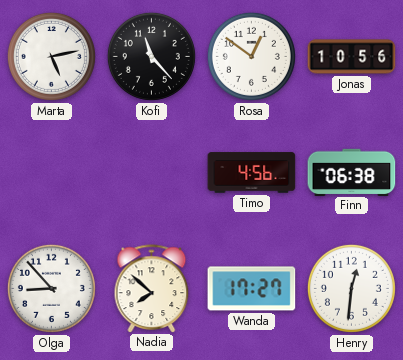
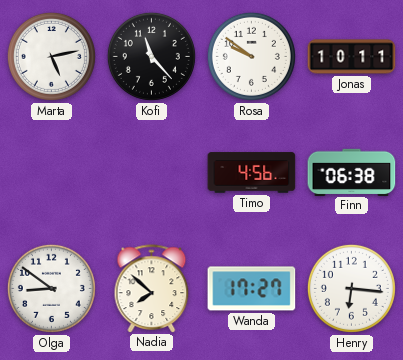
Rosa: 12:51 -> 9:51
Jonas: 10:56 -> 10:11
Olga: 8:53 -> 8:51
Henry: 12:31 -> 6:16
